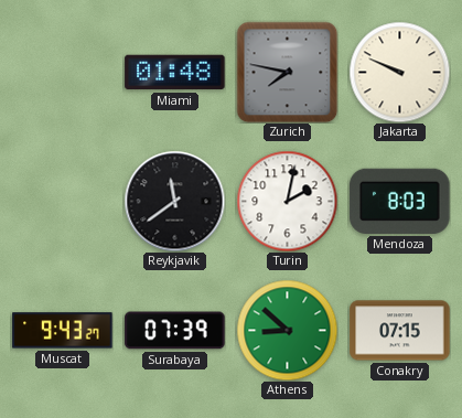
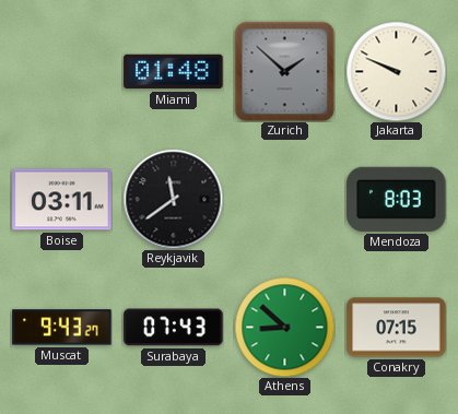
Zurich: 7:47 -> 1:52
Boise: none -> 03:11
Turin: 2:02 -> none
Surabaya: 07:39 -> 07:43
